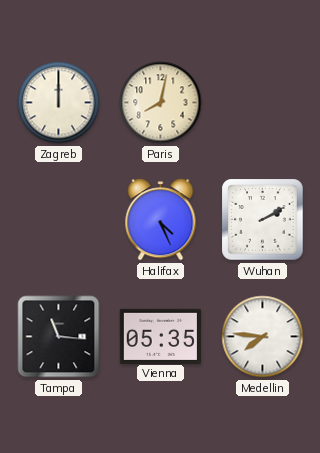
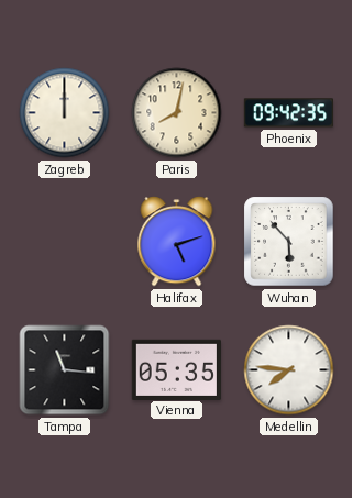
Phoenix: none -> 09:42
Halifax: 4:26 -> 5:12
Wuhan: 2:10 -> 5:53
